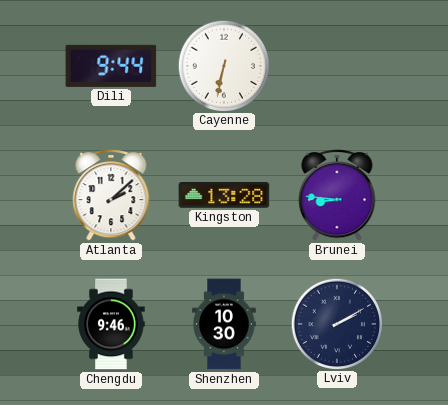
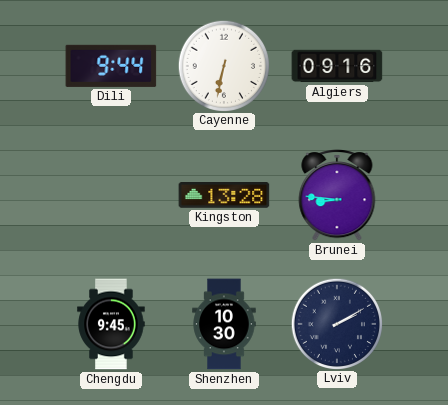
Algiers: none -> 09:16
Atlanta: 2:08 -> none
Chengdu: 9:46 -> 9:45
